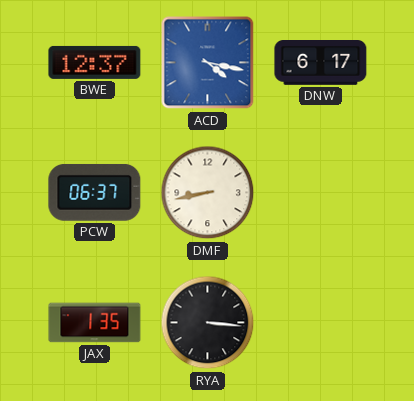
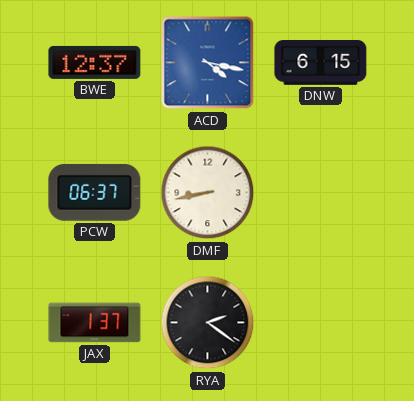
DNW: 6:17 -> 6:15
JAX: 1:35 -> 1:37
RYA: 3:16 -> 2:21
